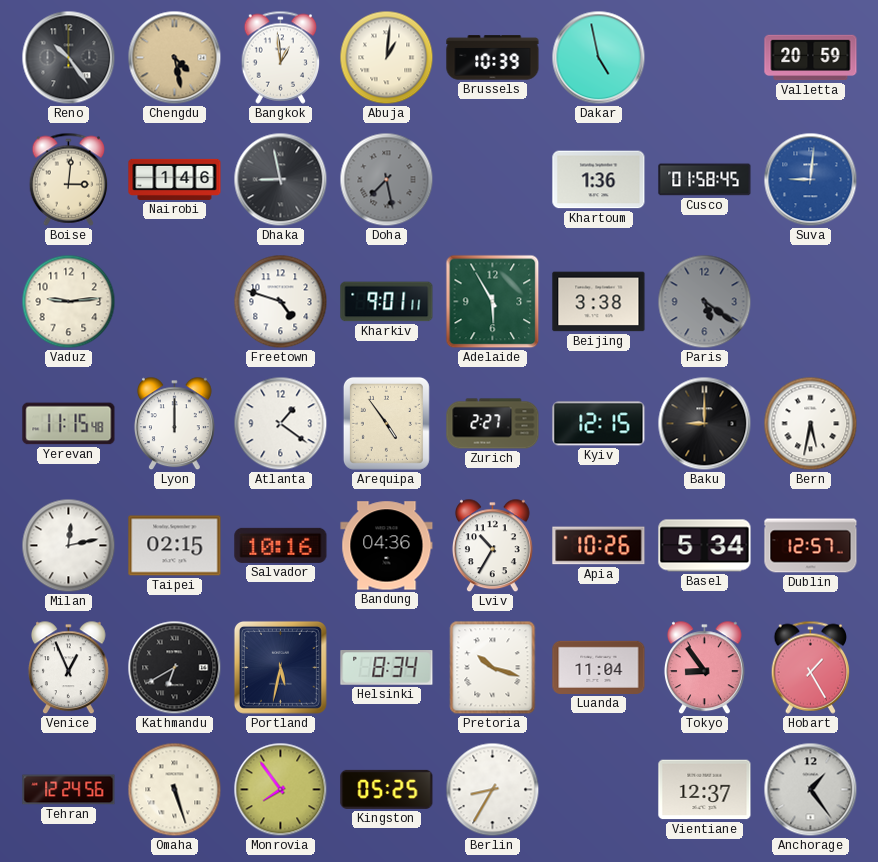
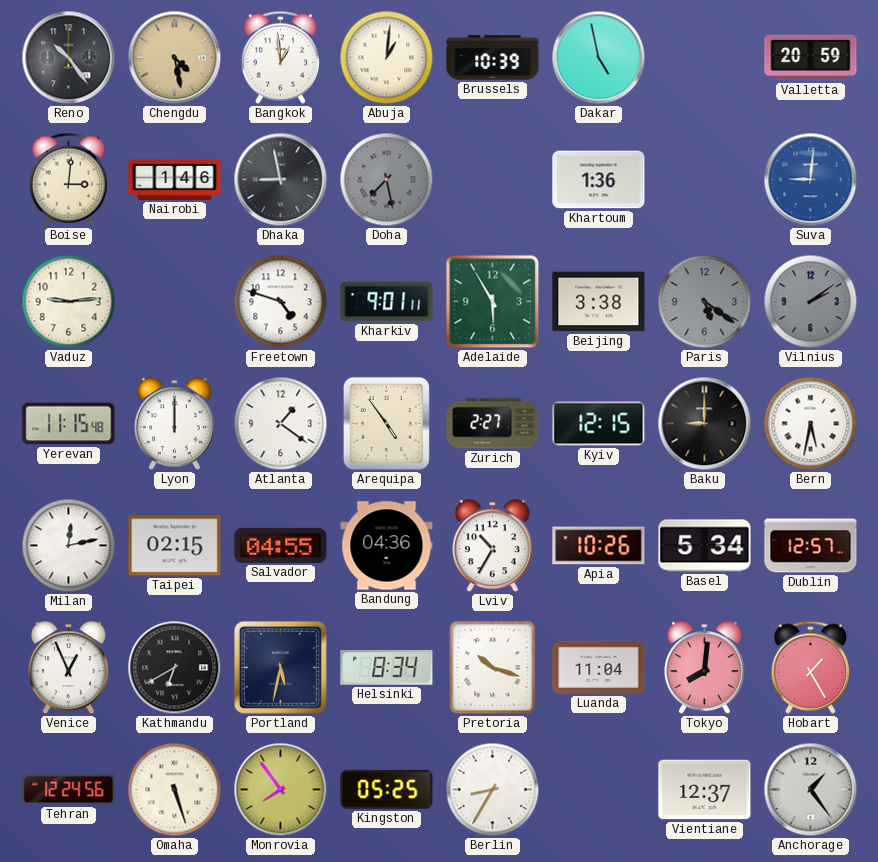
Cusco: 01:58 -> none
Vilnius: none -> 2:09
Salvador: 10:16 -> 04:55
Tokyo: 8:54 -> 8:01
